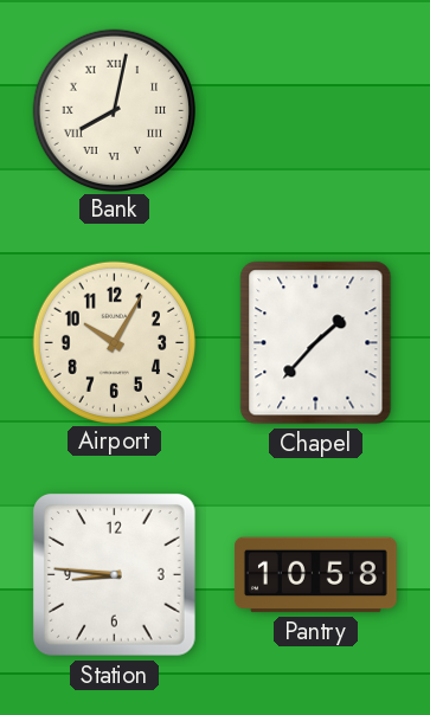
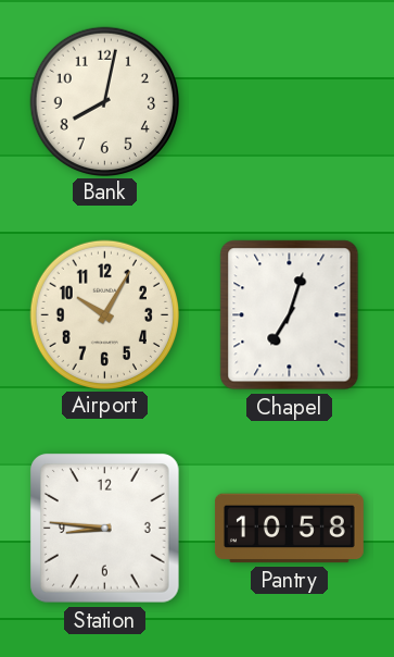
Bank numerals: Roman -> Arabic
Chapel: 1:37 -> 7:03
